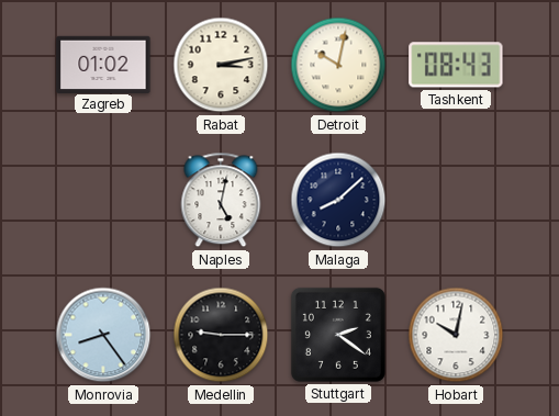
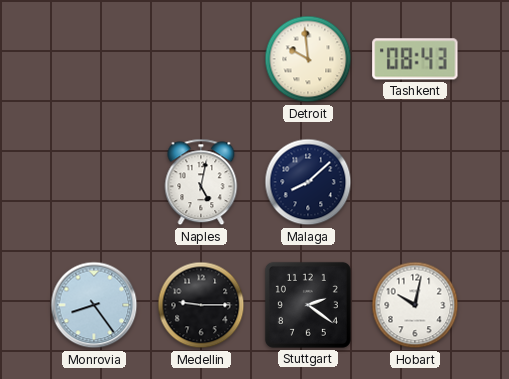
Zagreb: 01:02 -> none
Rabat: 3:13 -> none
Detroit: 10:02 -> 9:59
